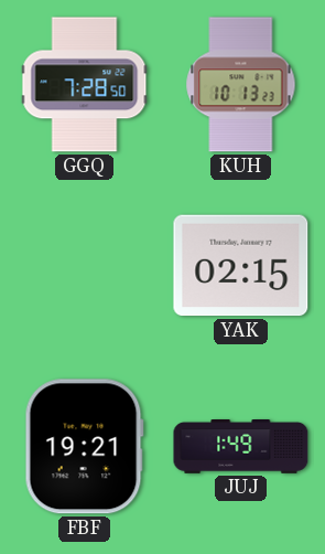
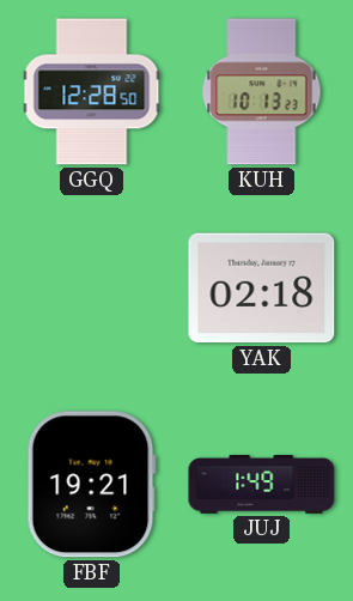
GGQ: 7:28 -> 12:28
YAK: 02:15 -> 02:18
